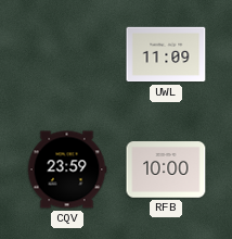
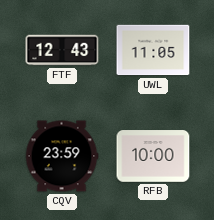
FTF: none -> 12:43
UWL: 11:09 -> 11:05
